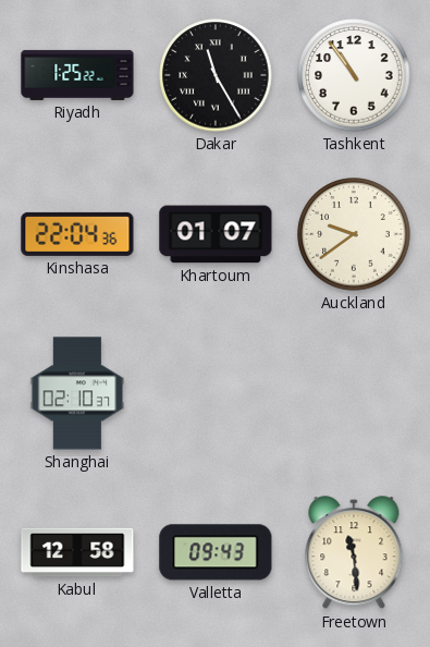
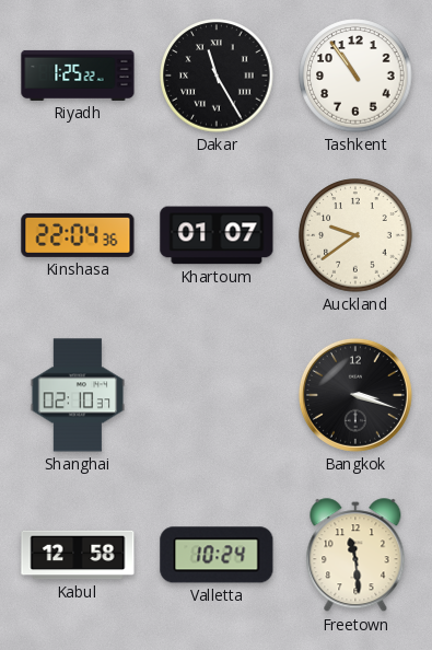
Bangkok: none -> 3:18
Valletta: 09:43 -> 10:24
